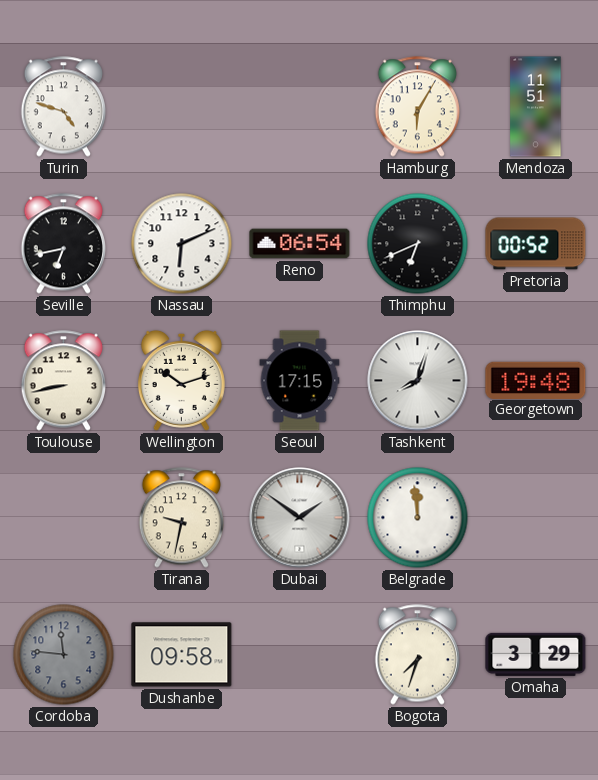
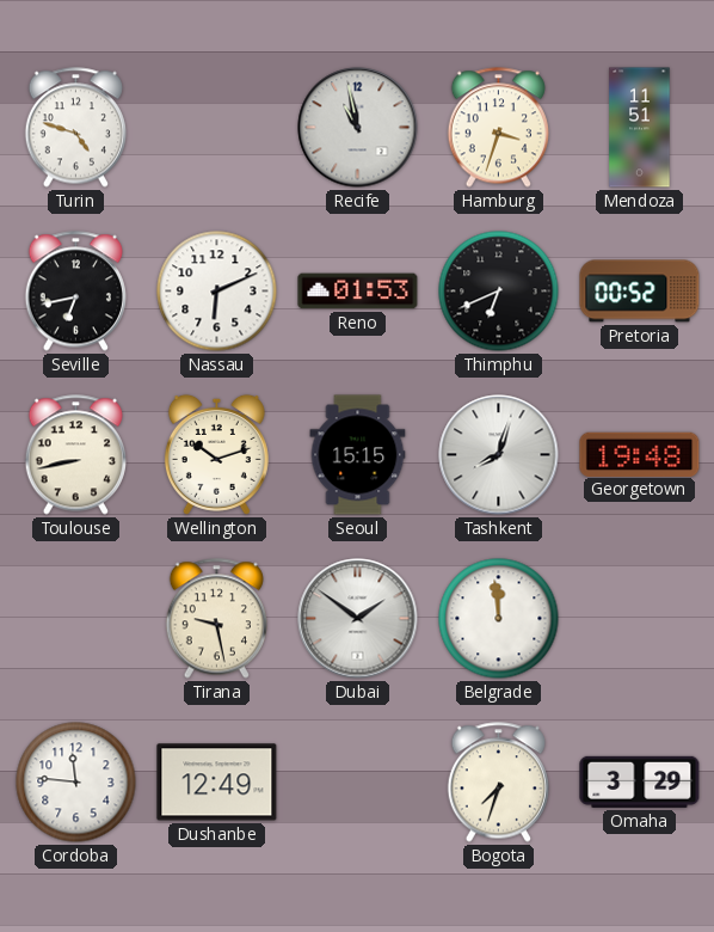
Recife: none -> 10:58
Hamburg: 6:05 -> 3:33
Reno: 06:54 -> 01:53
Seoul: 17:15 -> 15:15
Tirana: 9:32 -> 9:28
Cordoba dial: grey -> white
Dushanbe: 09:58 -> 12:49
